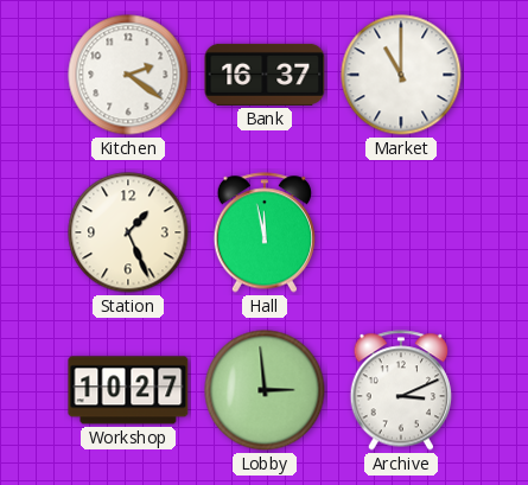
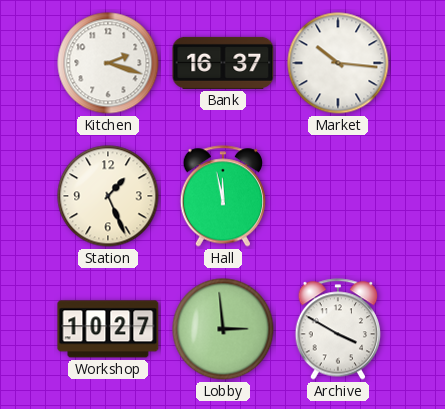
Kitchen: 2:21 -> 2:18
Market: 11:00 -> 10:16
Archive: 3:11 -> 3:50
